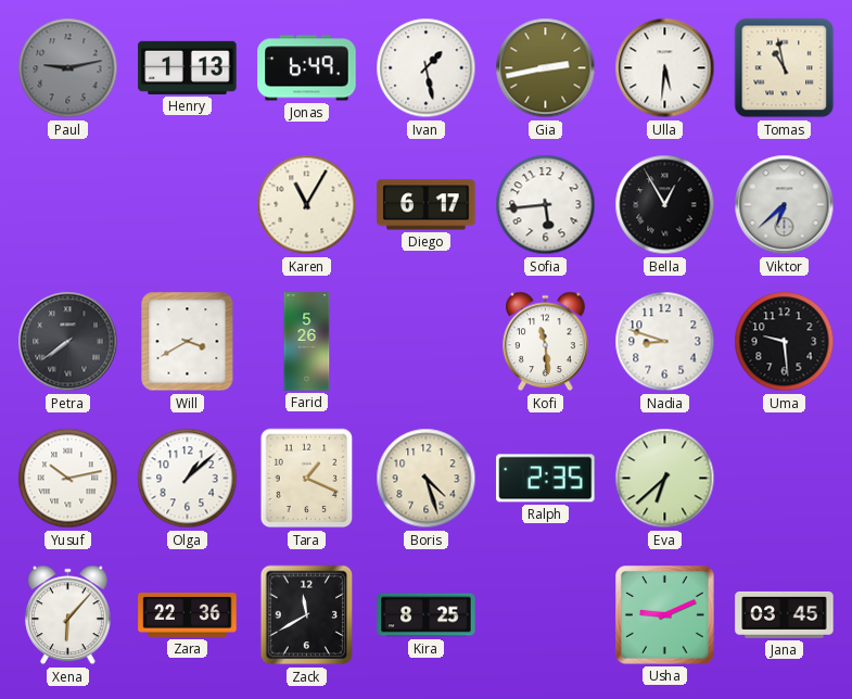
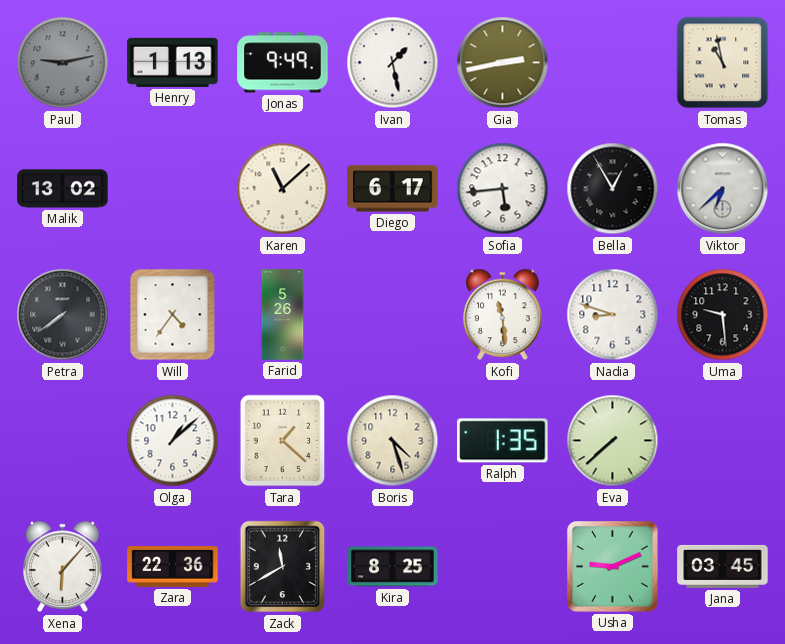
Jonas: 6:49 -> 9:49
Ulla: 5:31 -> none
Malik: none -> 13:02
Karen: 11:05 -> 11:08
Will: 3:40 -> 4:36
Yusuf: 10:13 -> none
Tara: 1:19 -> 1:22
Ralph: 2:35 -> 1:35
Eva: 6:38 -> 7:38
